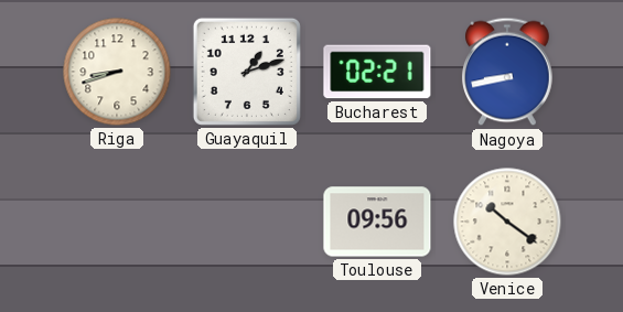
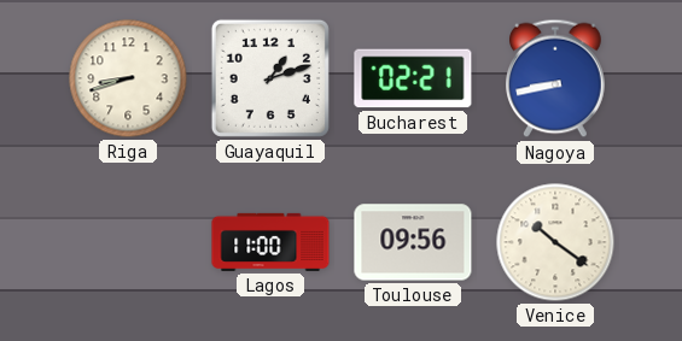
Lagos: none -> 11:00
